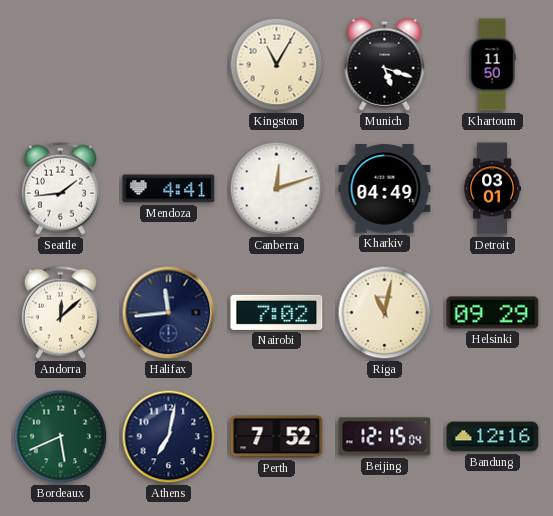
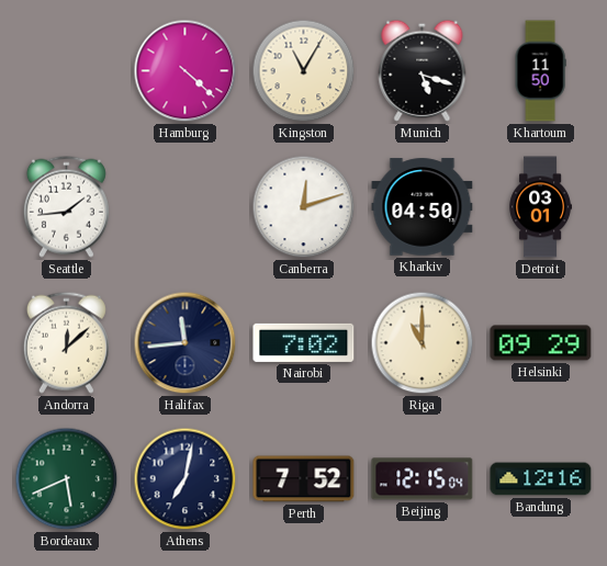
Hamburg: none -> 4:22
Mendoza: 4:41 -> none
Kharkiv: 04:49 -> 04:50
Riga: 11:02 -> 11:00
